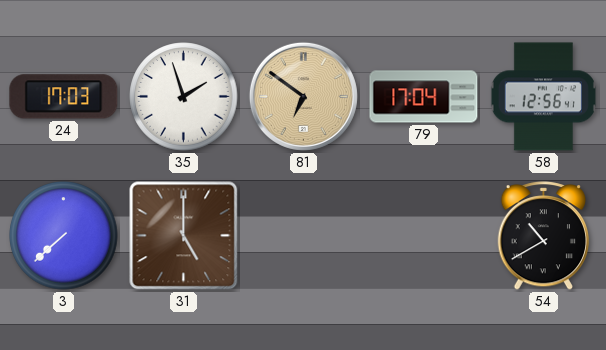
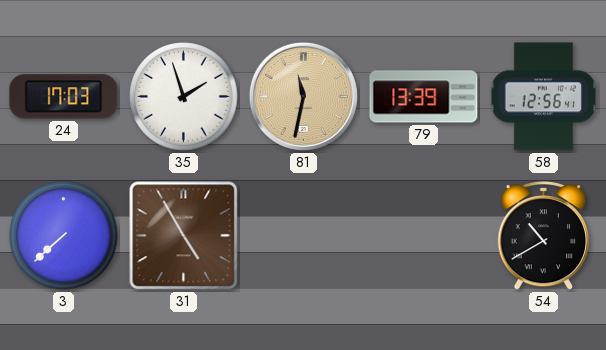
81: 6:51 -> 11:32
79: 17:04 -> 13:39
31: 5:00 -> 4:55
